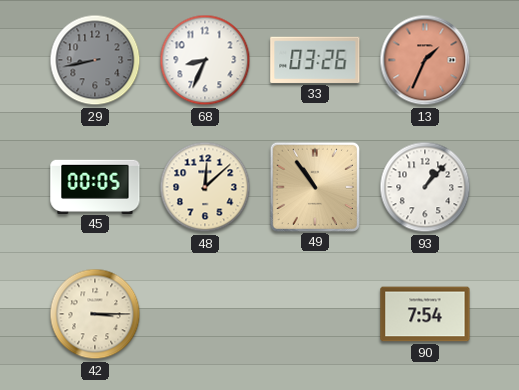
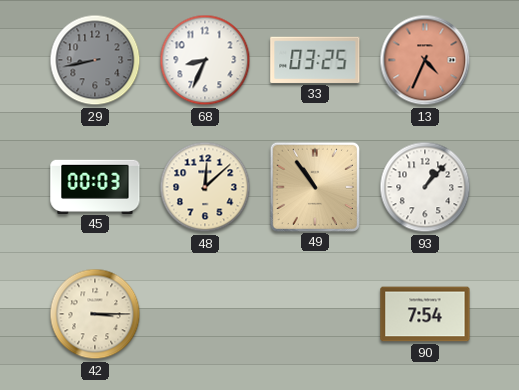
33: 03:26 -> 03:25
13: 1:34 -> 4:34
45: 00:05 -> 00:03
